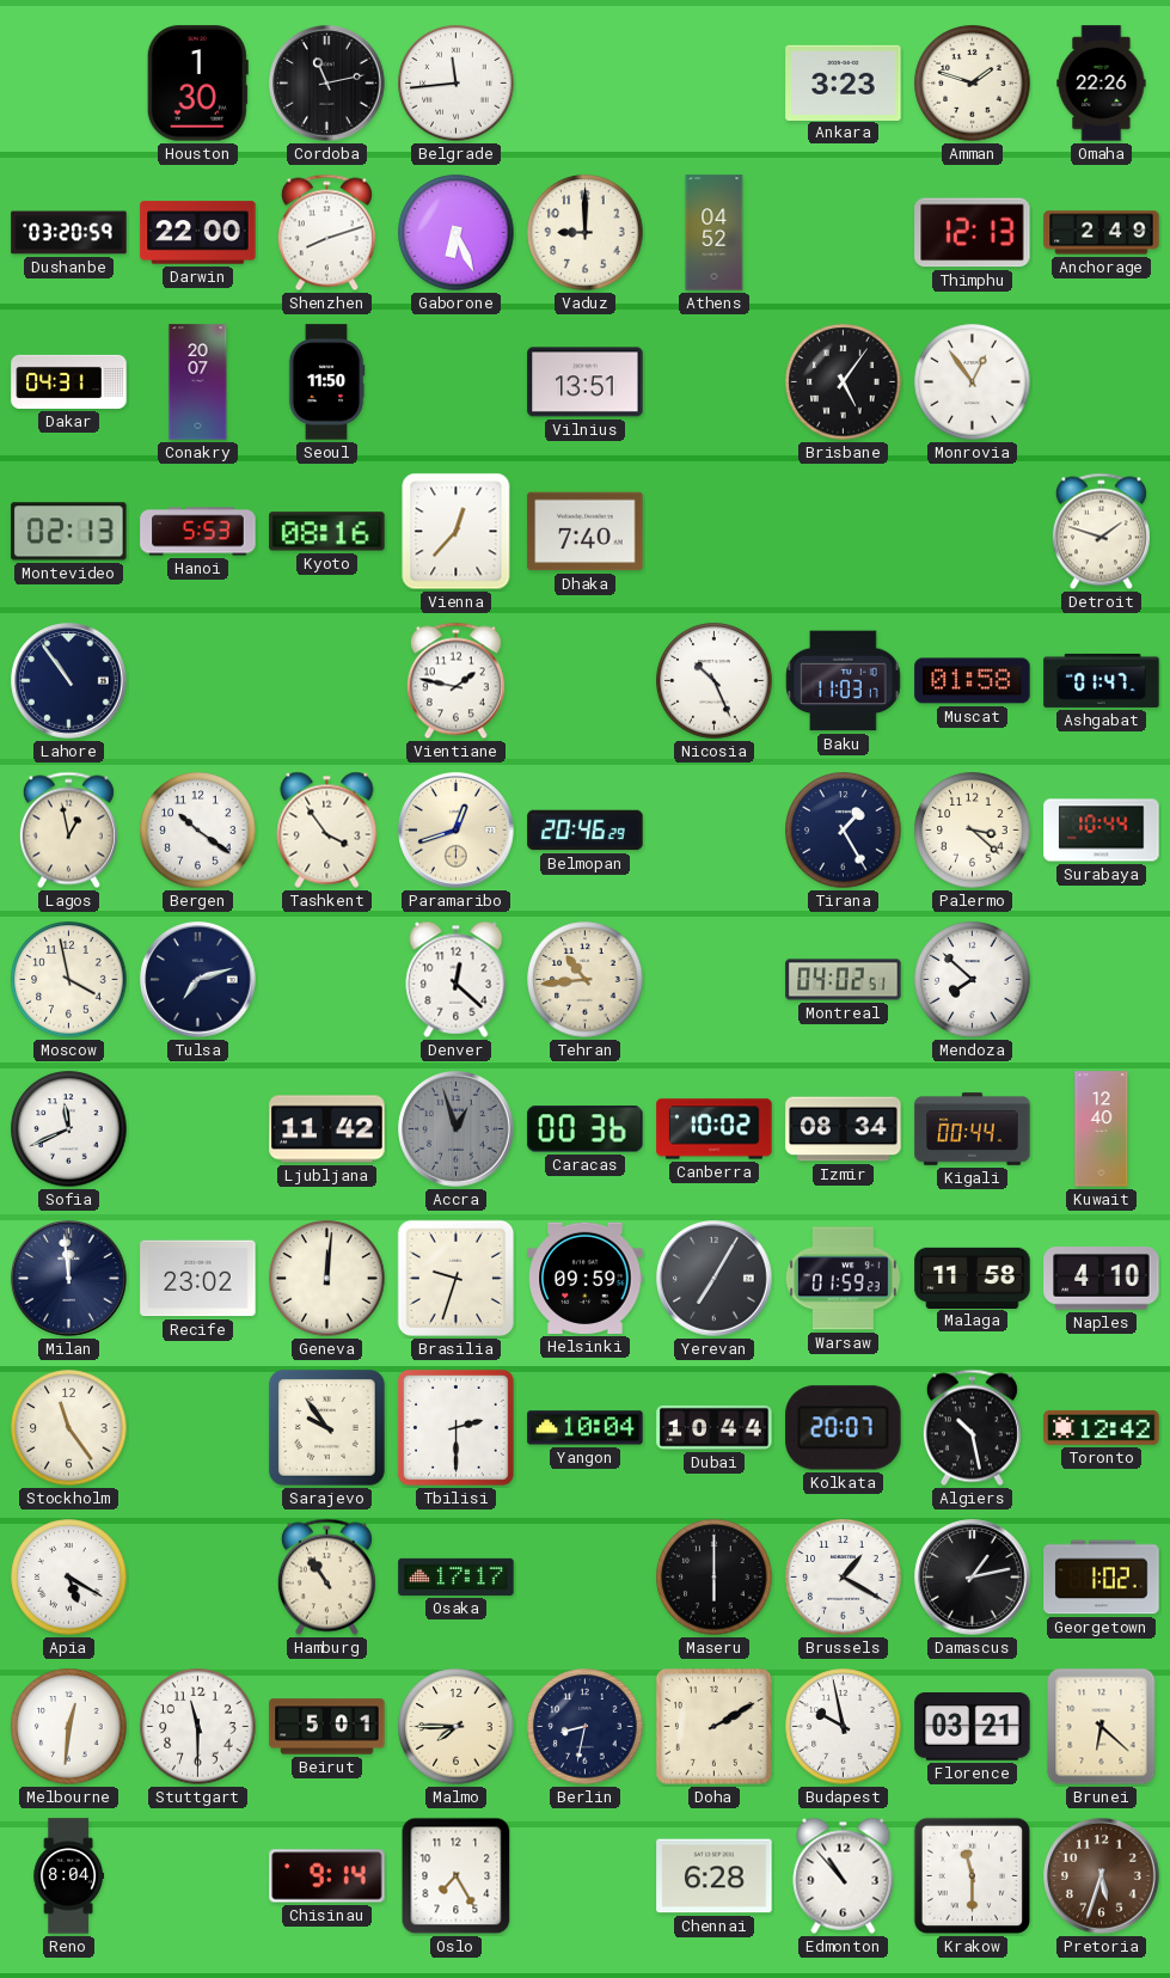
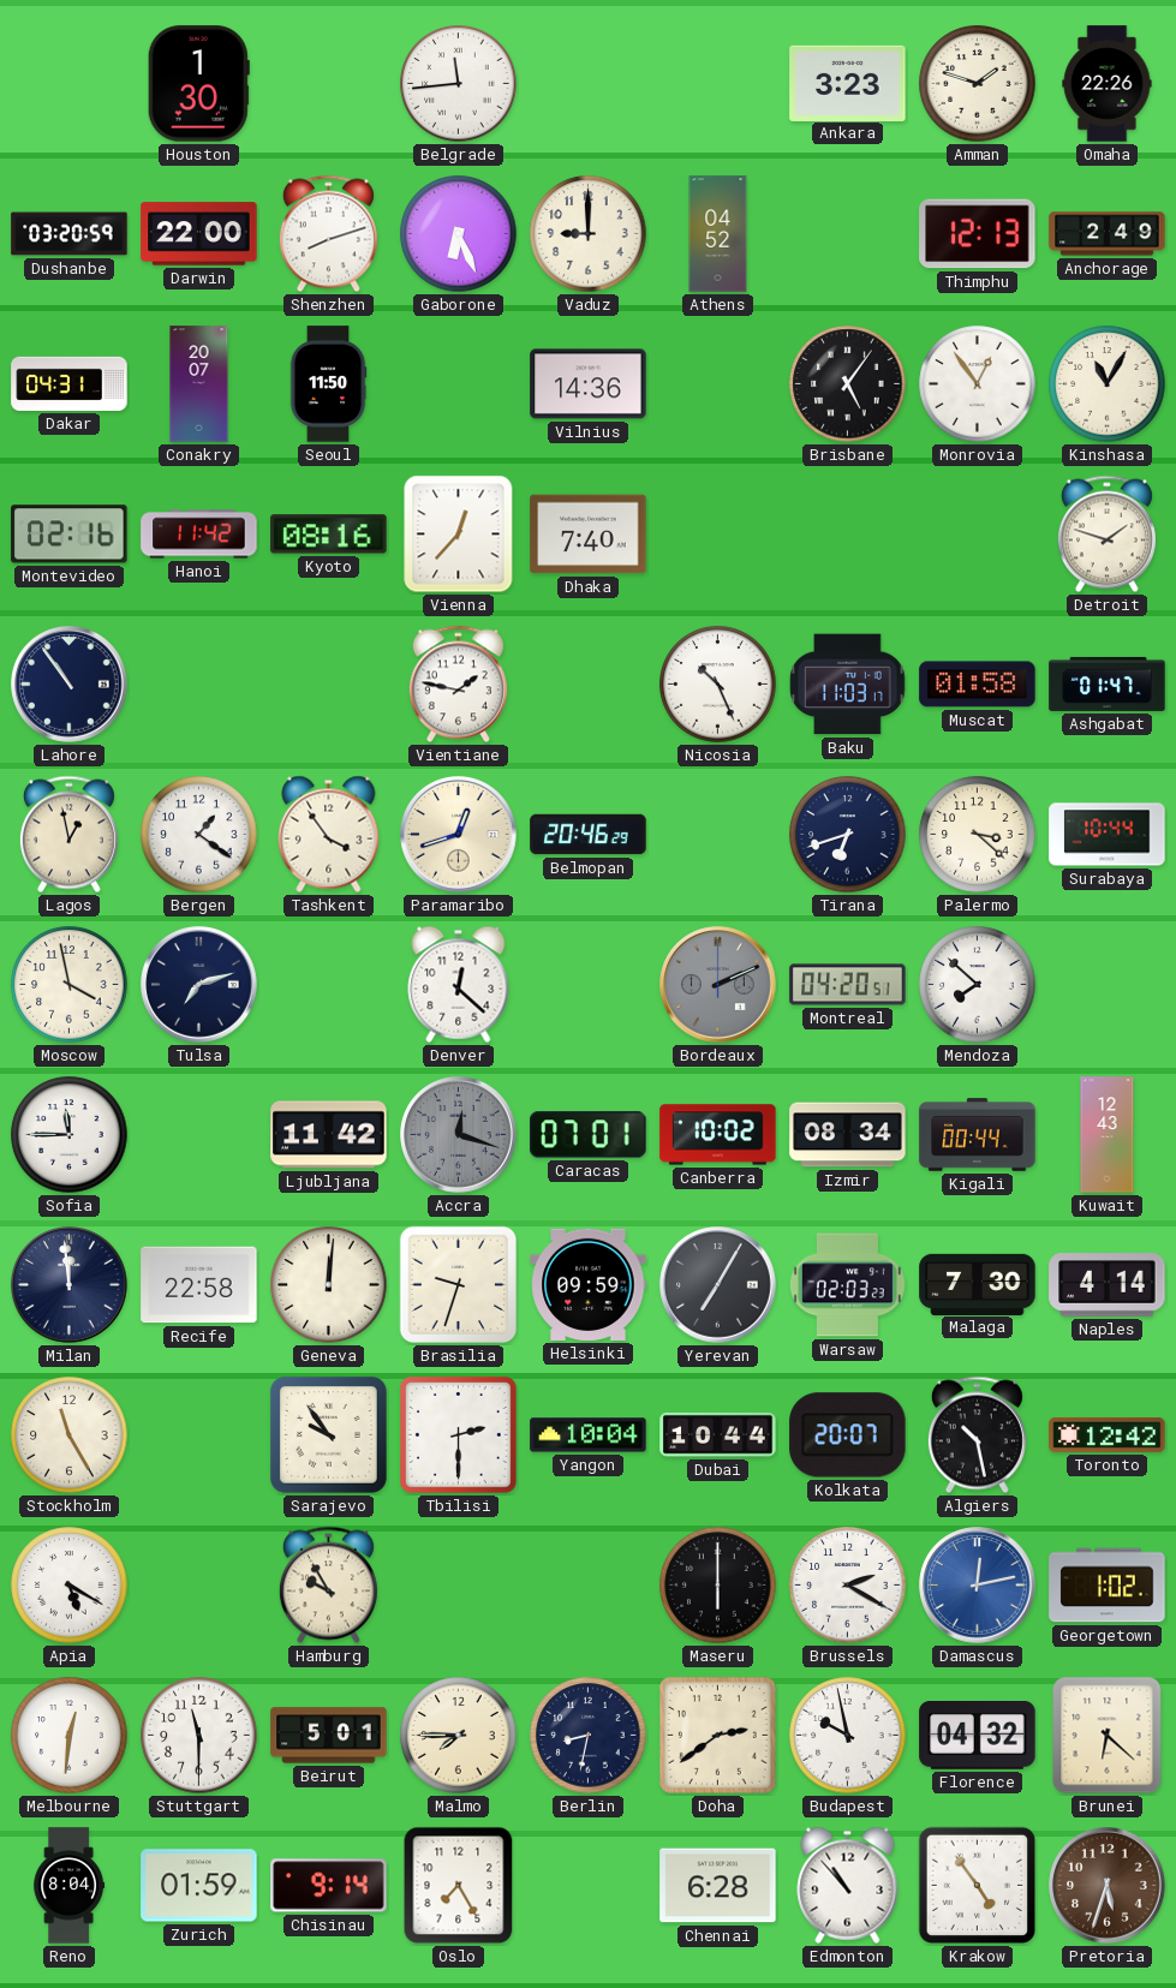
Cordoba: 11:13 -> none
Vilnius: 13:51 -> 14:36
Kinshasa: none -> 11:05
Montevideo: 02:13 -> 02:16
Hanoi: 5:53 -> 11:42
Bergen: 10:21 -> 1:21
Tirana: 1:25 -> 6:42
Tehran: 10:44 -> none
Bordeaux: none -> 2:11
Montreal: 04:02 -> 04:20
Sofia: 11:41 -> 11:45
Accra: 12:57 -> 12:18
Caracas: 00:36 -> 07:01
Kuwait: 12:40 -> 12:43
Recife: 23:02 -> 22:58
Warsaw: 01:59 -> 02:03
Malaga: 11:58 -> 7:30
Naples: 4:10 -> 4:14
Stockholm: 11:24 -> 11:25
Hamburg: 10:54 -> 9:55
Osaka: 17:17 -> none
Brussels: 1:20 -> 2:20
Damascus: 1:13 -> 12:13
Damascus dial: black -> blue
Doha: 2:10 -> 2:39
Florence: 03:21 -> 04:32
Zurich: none -> 01:59
Krakow: 11:30 -> 4:54
